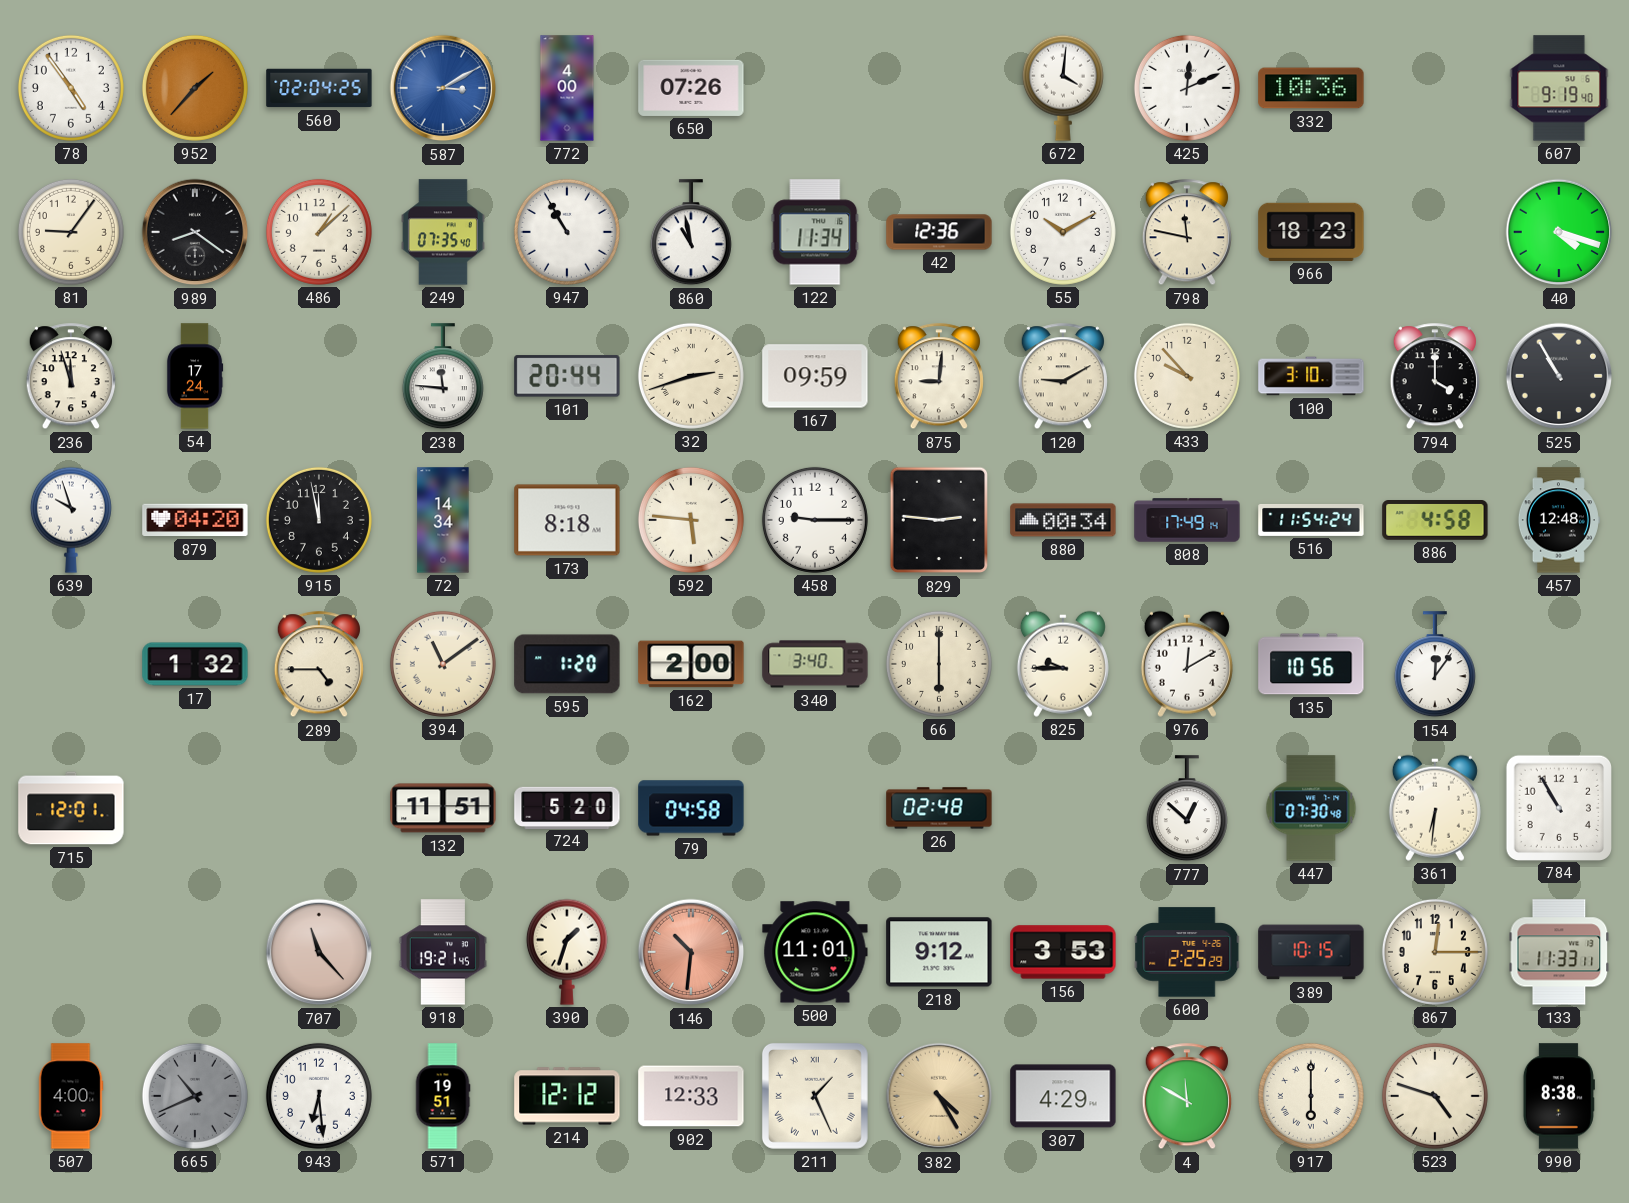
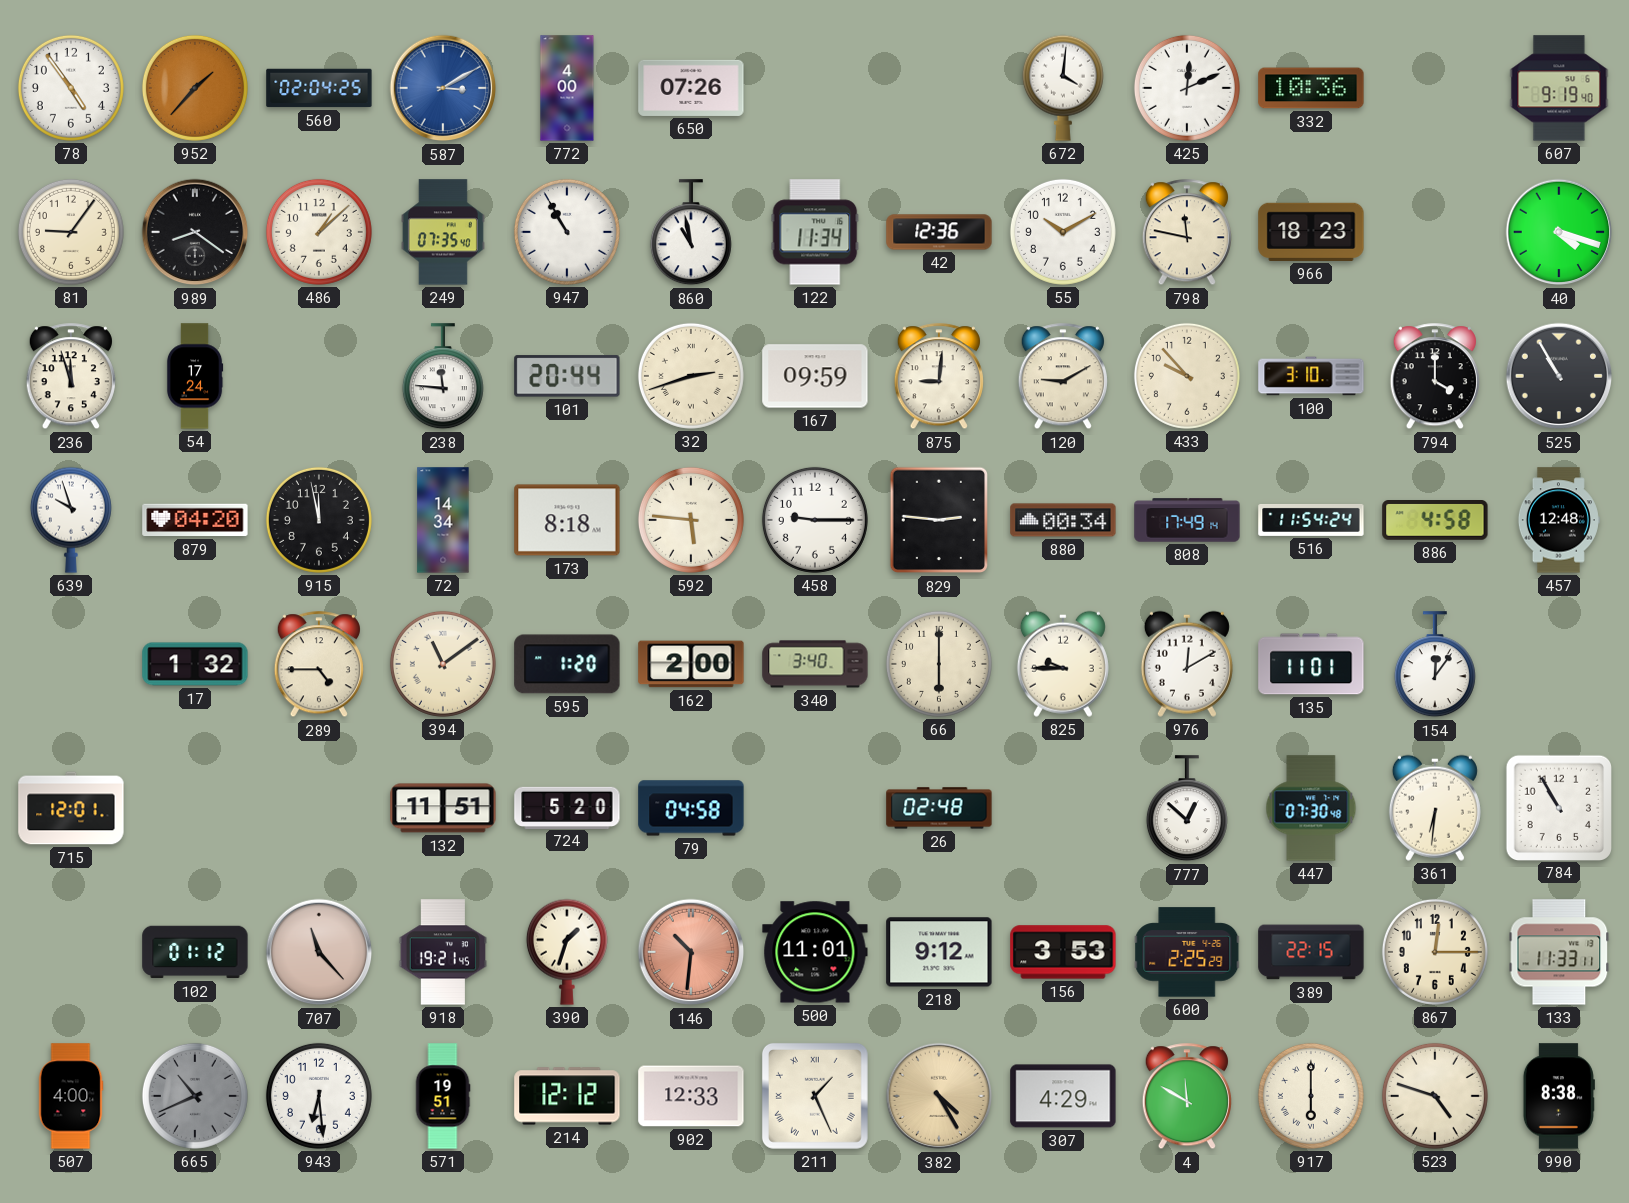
135: 10:56 -> 11:01
102: none -> 01:12
389: 10:15 -> 22:15
